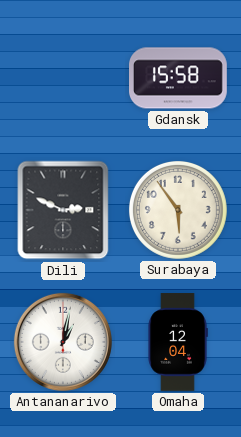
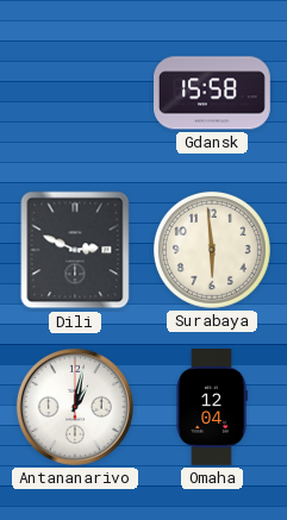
Surabaya: 5:54 -> 5:59
